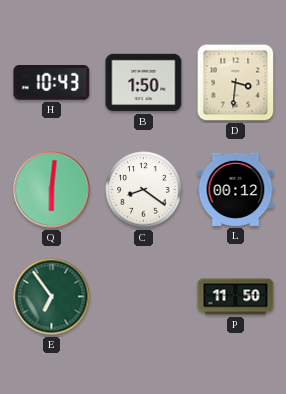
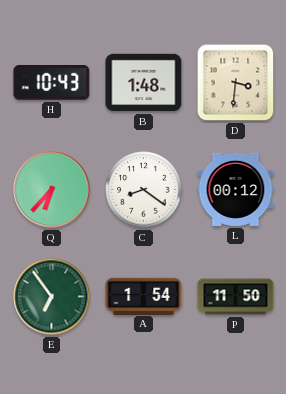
B: 1:50 -> 1:48
Q: 6:01 -> 6:37
A: none -> 1:54
